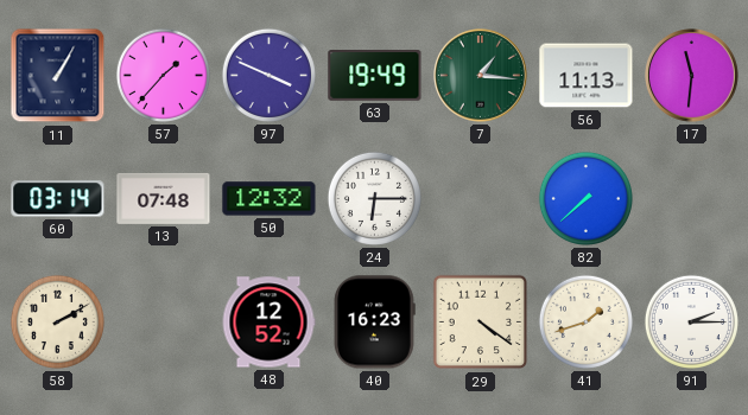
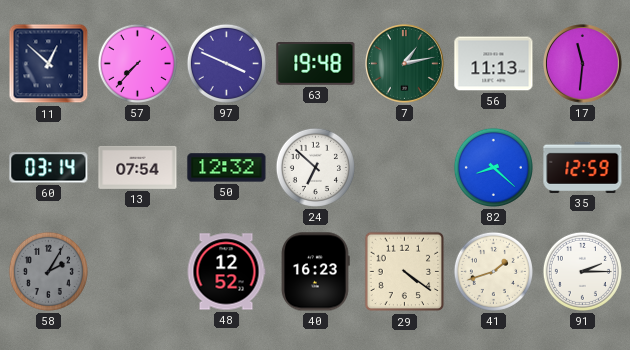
11: 1:05 -> 12:52
57: 1:37 -> 7:37
63: 19:49 -> 19:48
7: 1:16 -> 1:13
13: 07:48 -> 07:54
24: 6:15 -> 6:52
82: 7:38 -> 8:22
35: none -> 12:59
58: 2:10 -> 2:05
58 dial: cream -> grey
